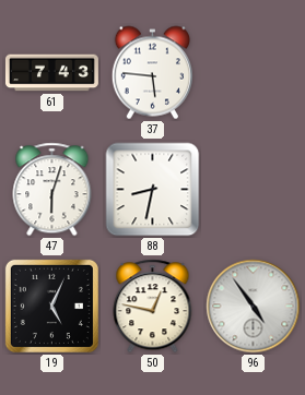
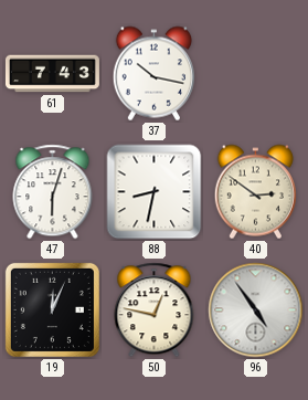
37: 5:46 -> 10:17
40: none -> 2:51
19: 5:04 -> 12:04
